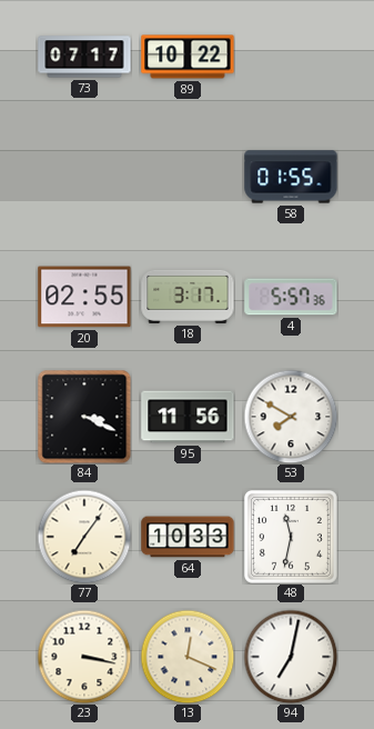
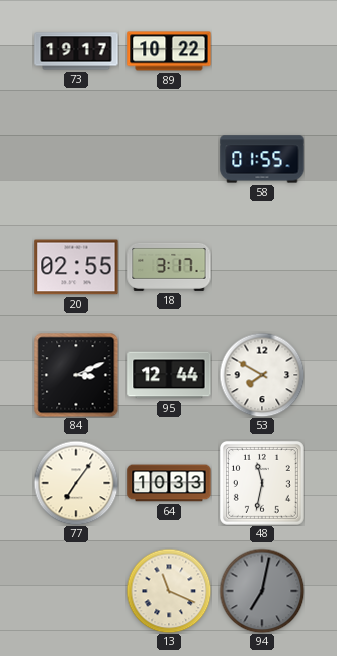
73: 07:17 -> 19:17
4: 5:57 -> none
84: 3:19 -> 3:11
95: 11:56 -> 12:44
23: 3:17 -> none
13: 12:19 -> 11:19
94 dial: white -> grey
